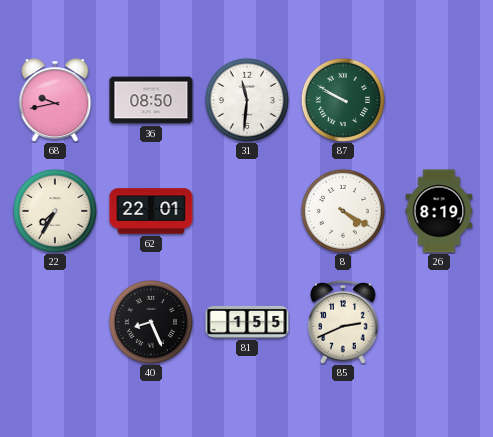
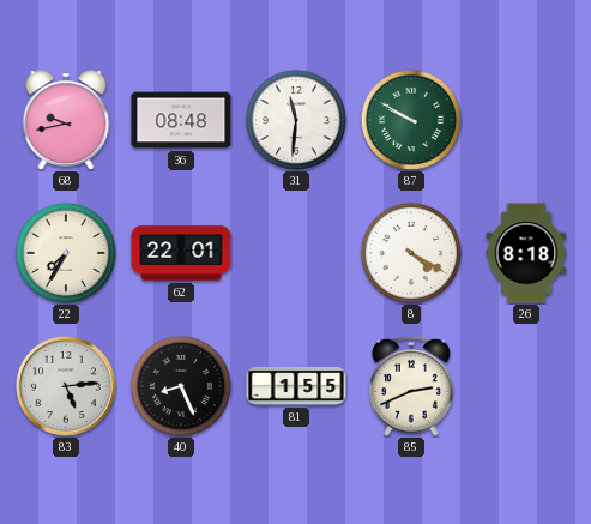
36: 08:50 -> 08:48
26: 8:19 -> 8:18
83: none -> 5:14
